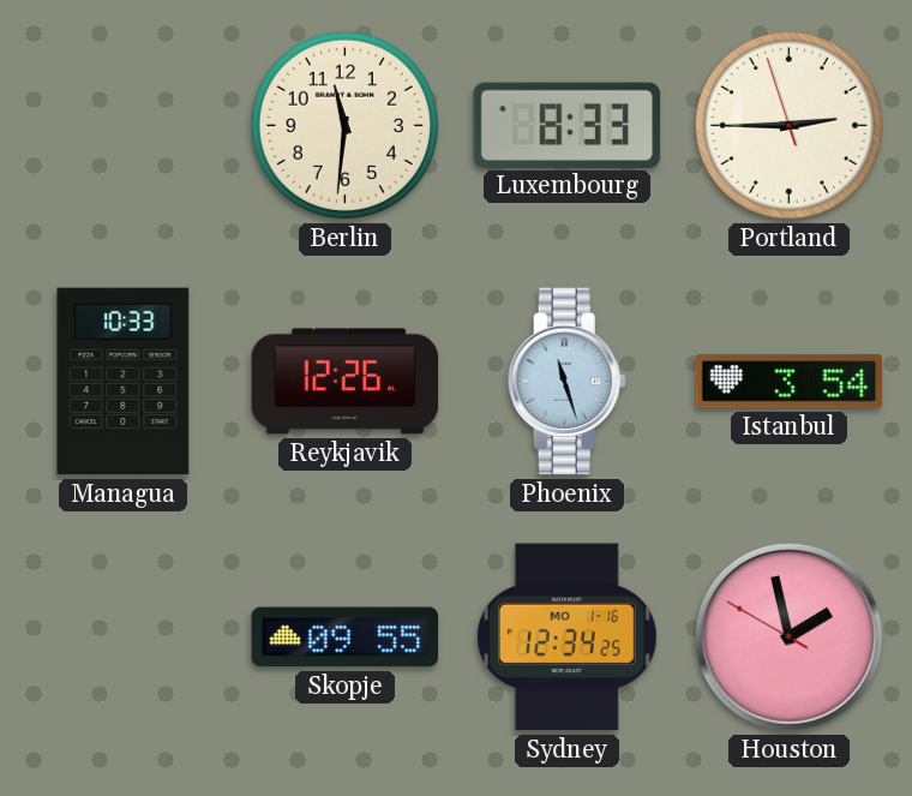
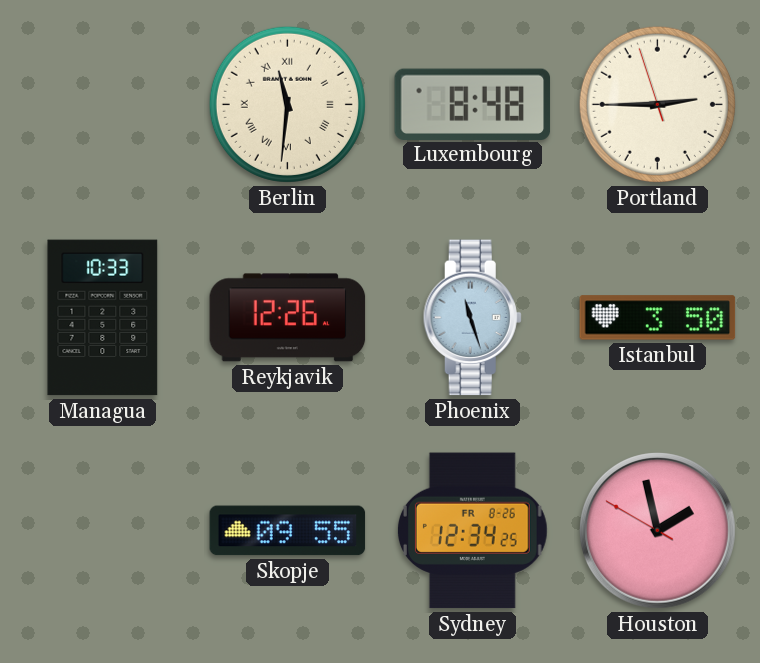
Berlin numerals: Arabic -> Roman
Luxembourg: 8:33 -> 8:48
Istanbul: 3:54 -> 3:50
Sydney date: MO 1-16 -> FR 8-26
